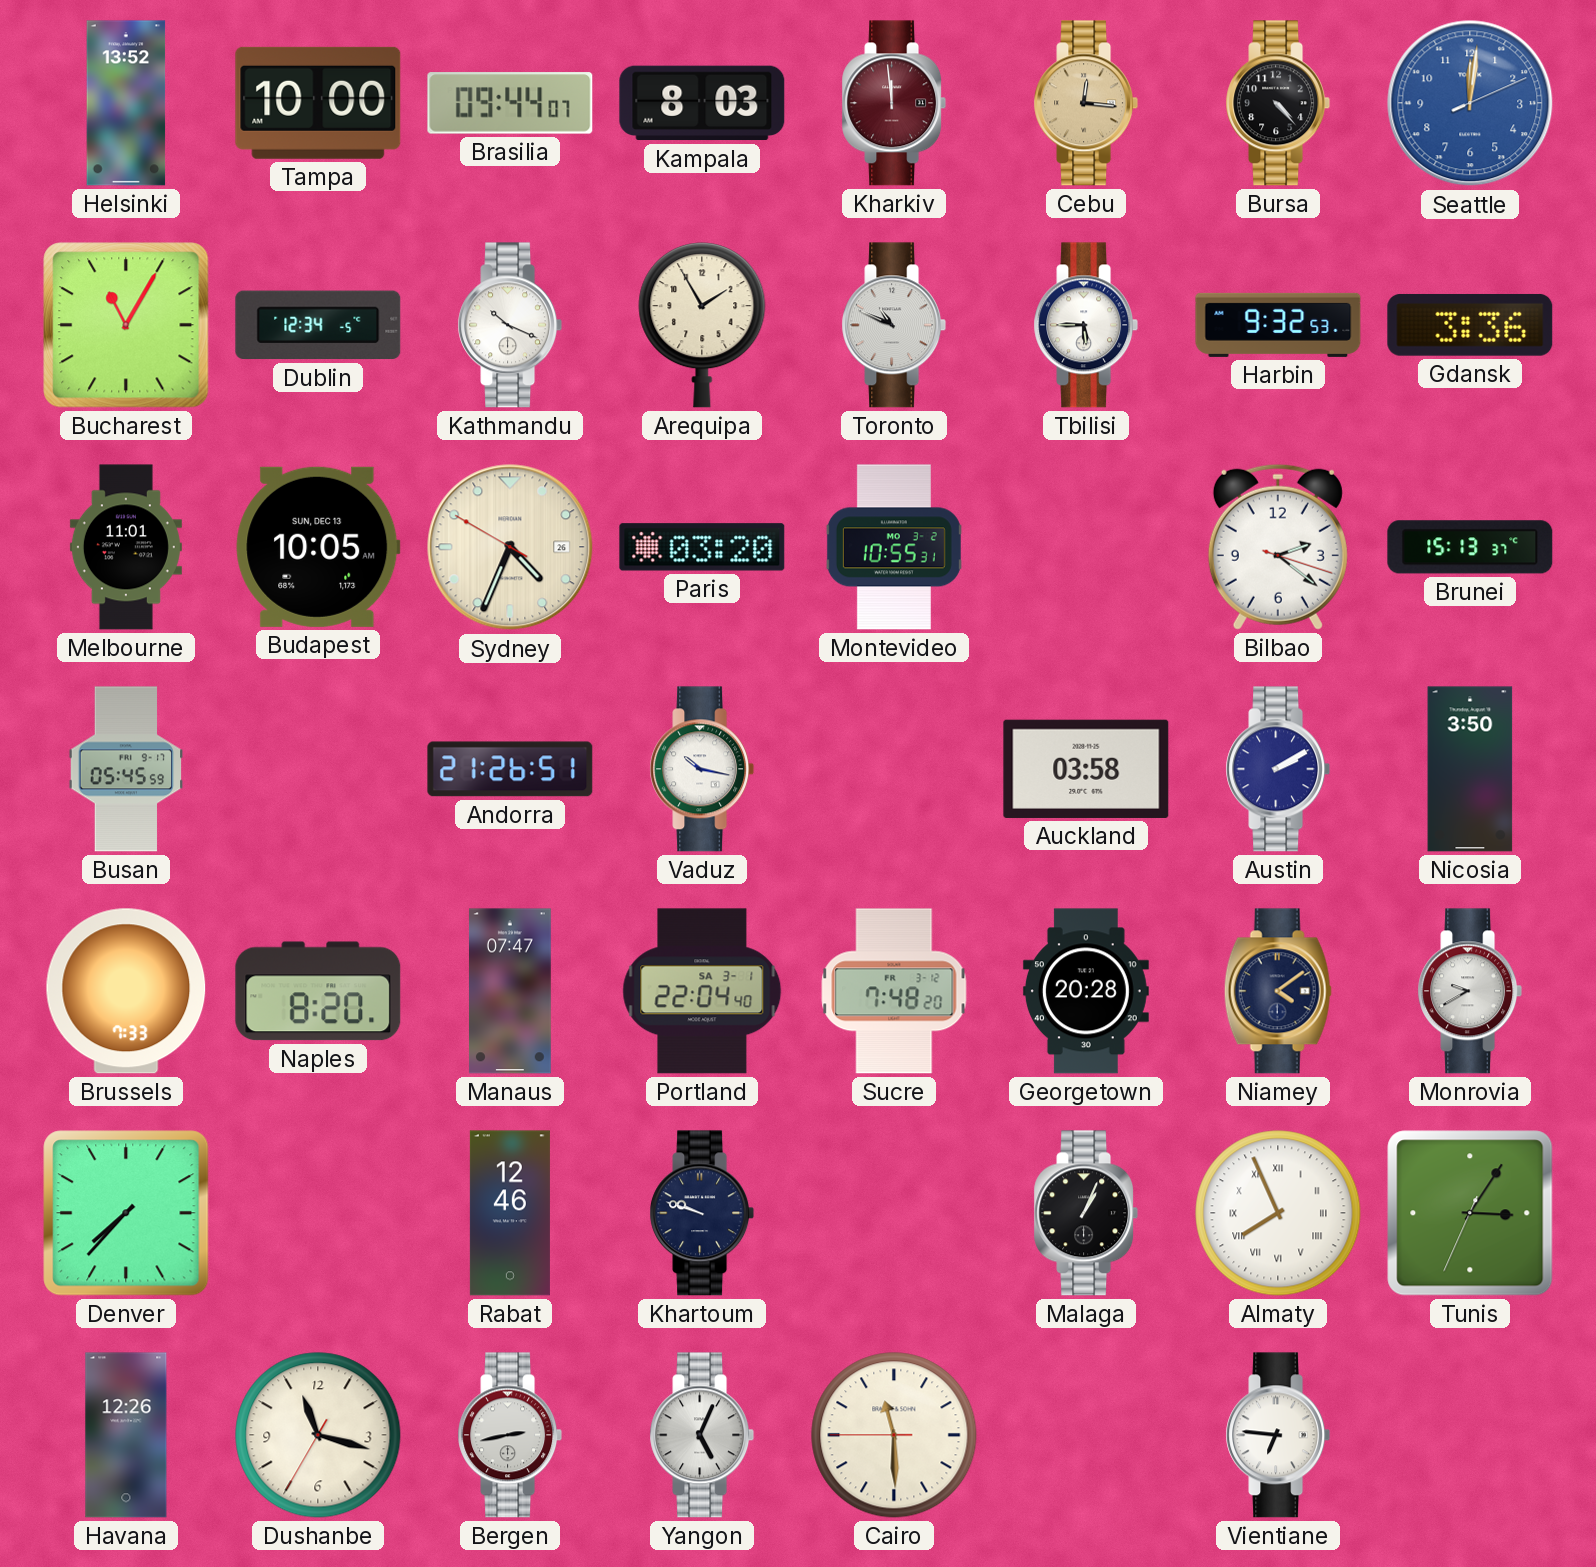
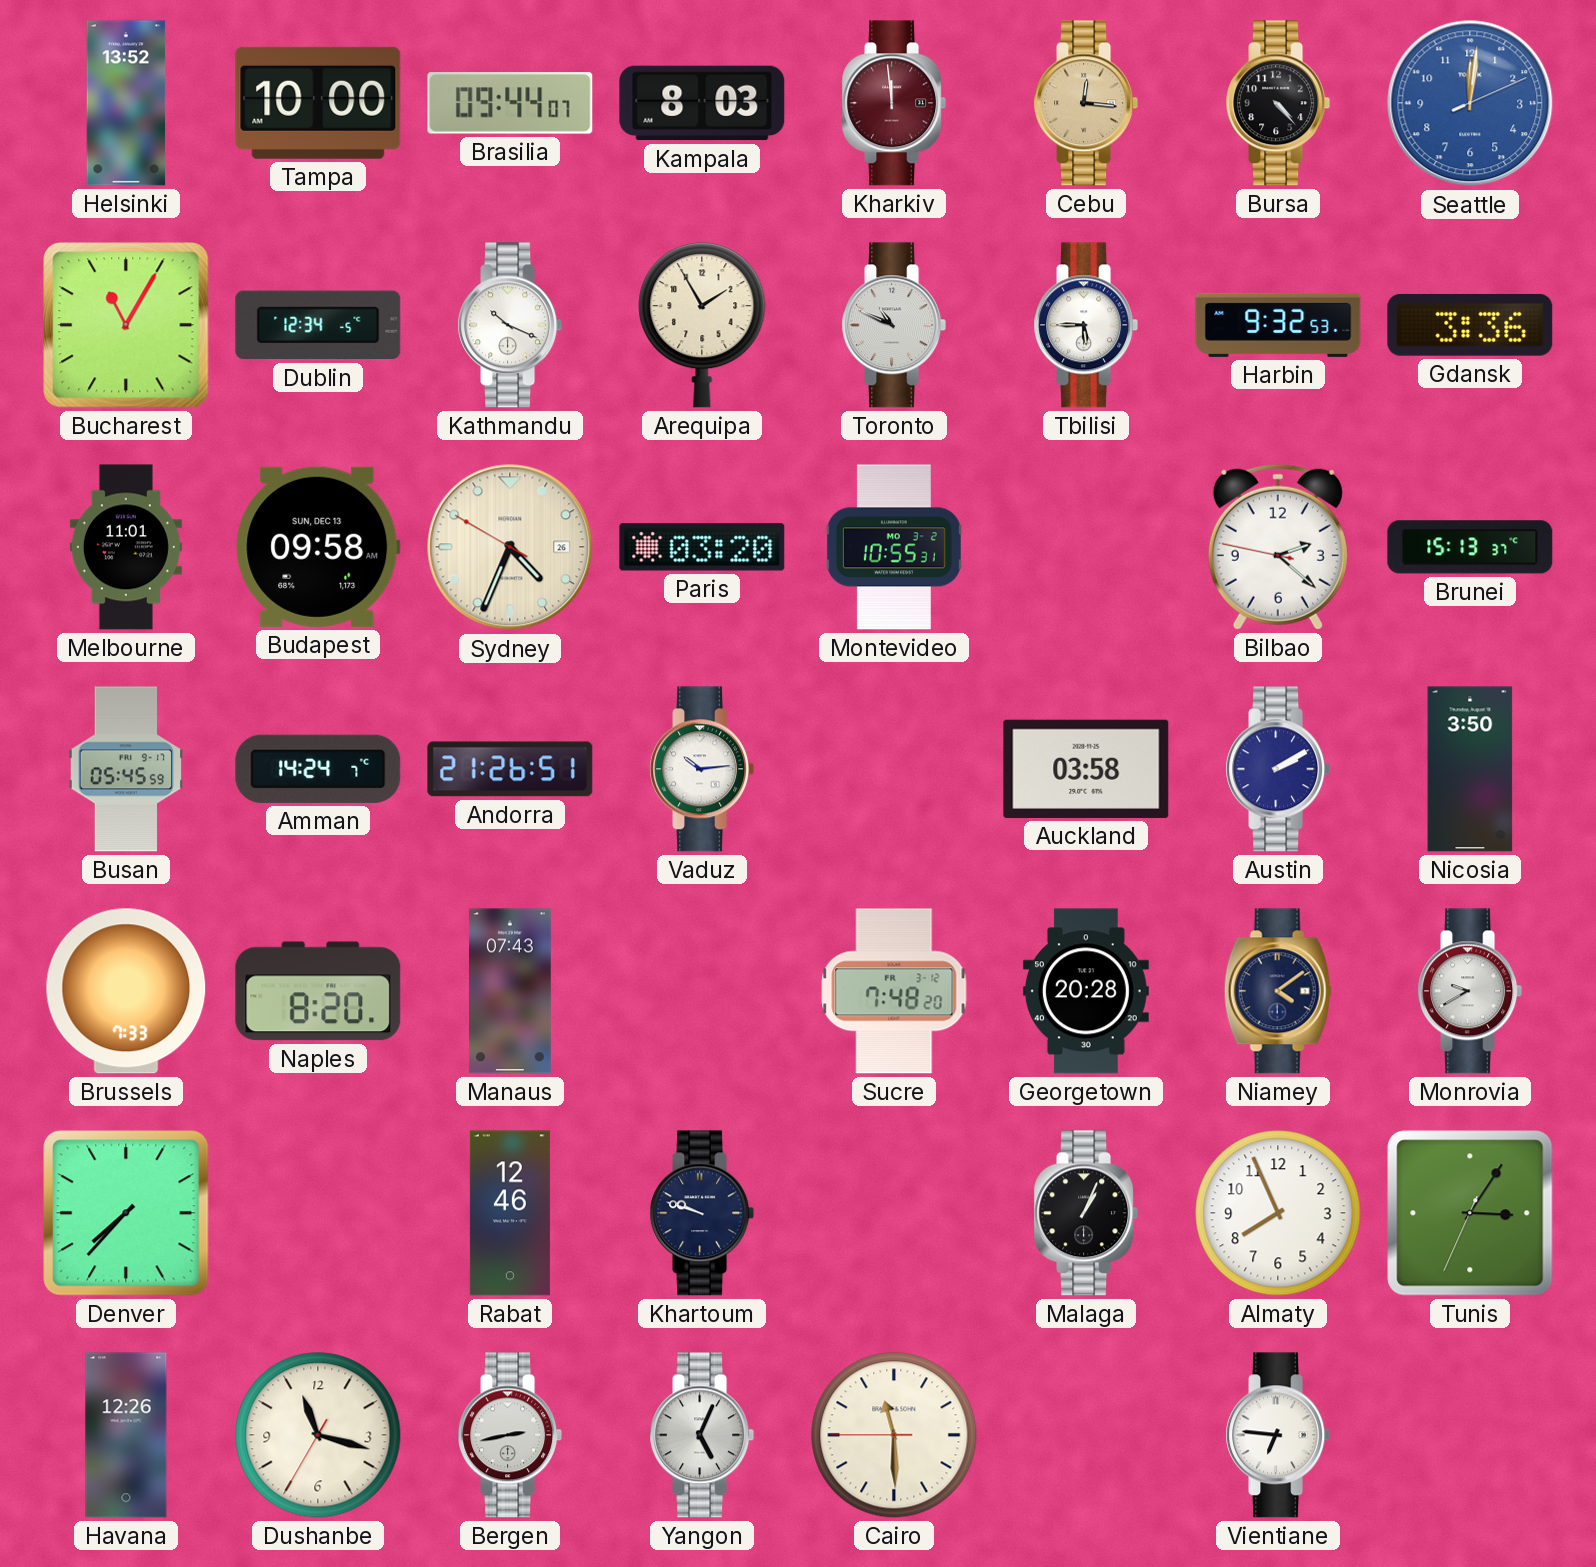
Budapest: 10:05 -> 09:58
Bilbao: 2:21:18 -> 2:21:47
Amman: none -> 14:24
Vaduz: 10:17 -> 10:14
Manaus: 07:47 -> 07:43
Portland: 22:04 -> none
Almaty numerals: Roman -> Arabic
